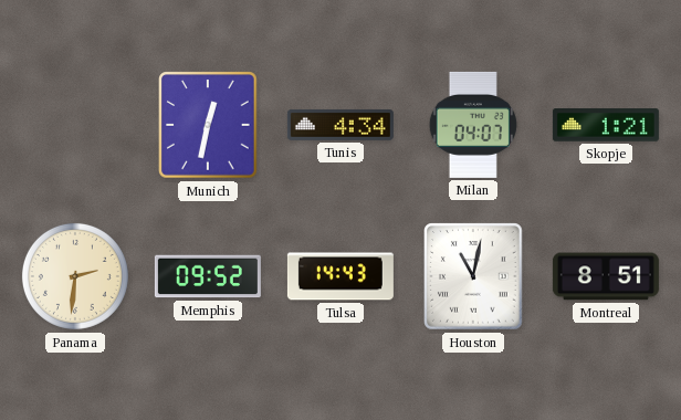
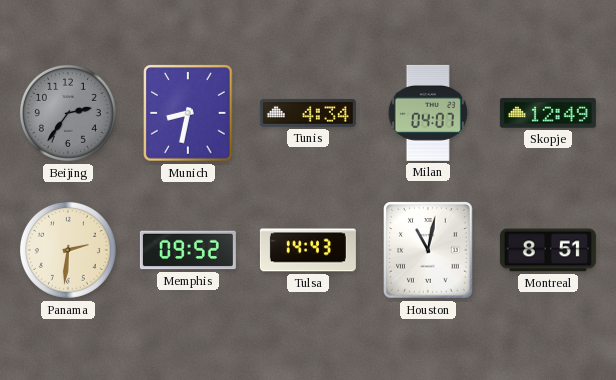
Beijing: none -> 2:36
Munich: 12:32 -> 8:32
Skopje: 1:21 -> 12:49
